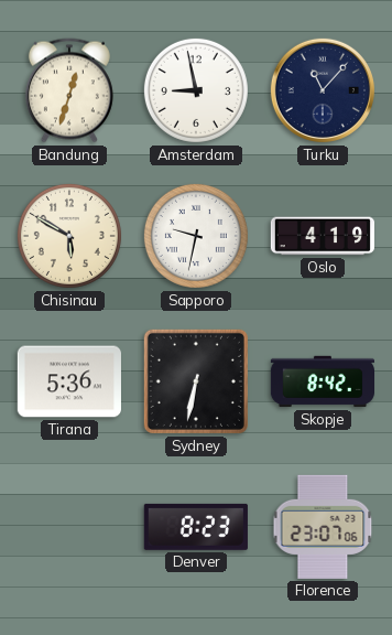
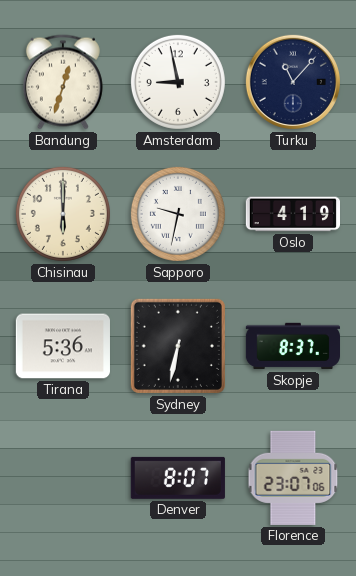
Chisinau: 5:50 -> 6:00
Skopje: 8:42 -> 8:37
Denver: 8:23 -> 8:07
